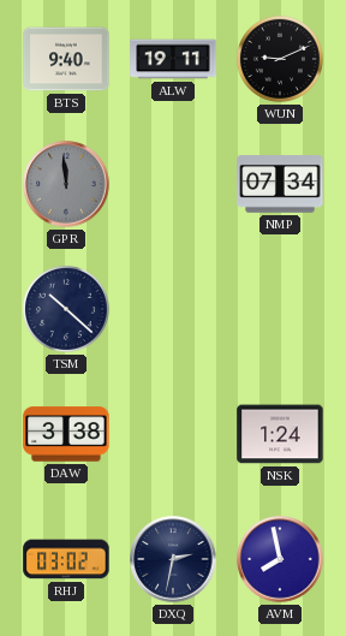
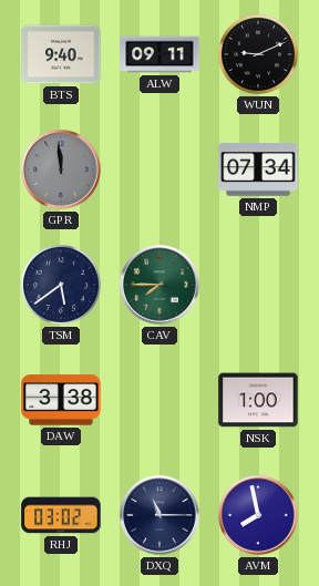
ALW: 19:11 -> 09:11
TSM: 10:22 -> 5:39
CAV: none -> 7:45
NSK: 1:24 -> 1:00
DXQ: 2:32 -> 11:15
